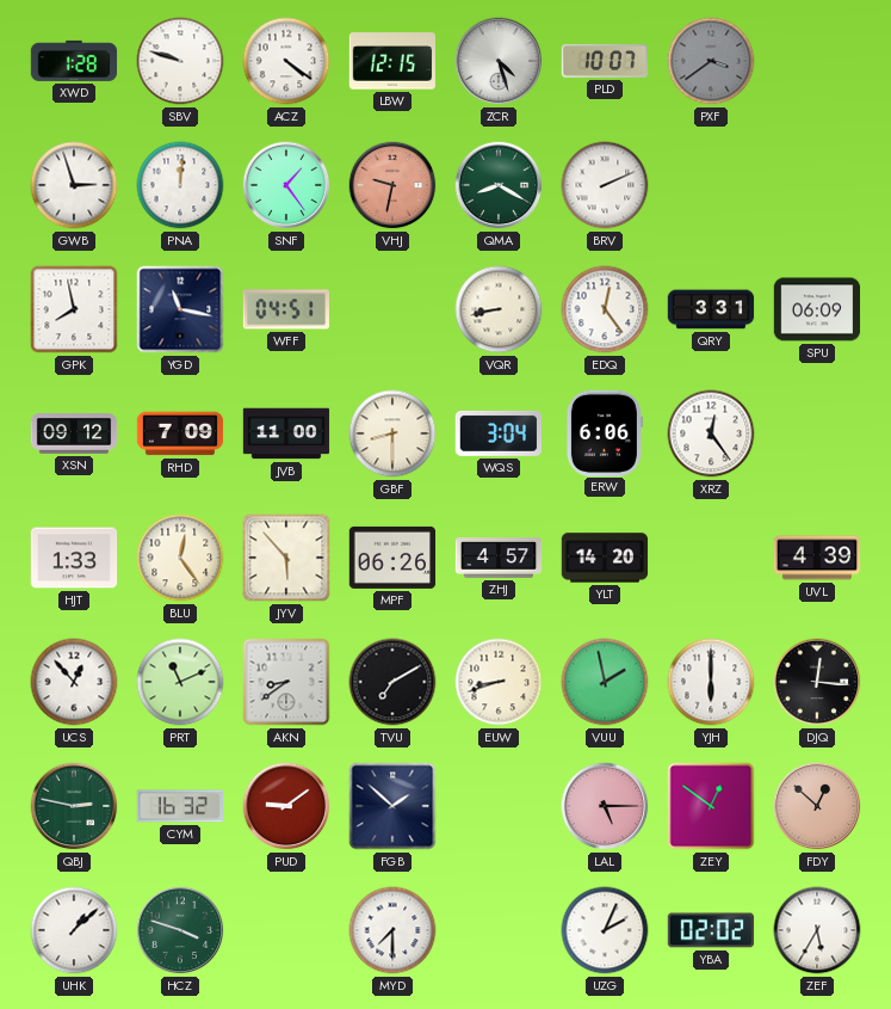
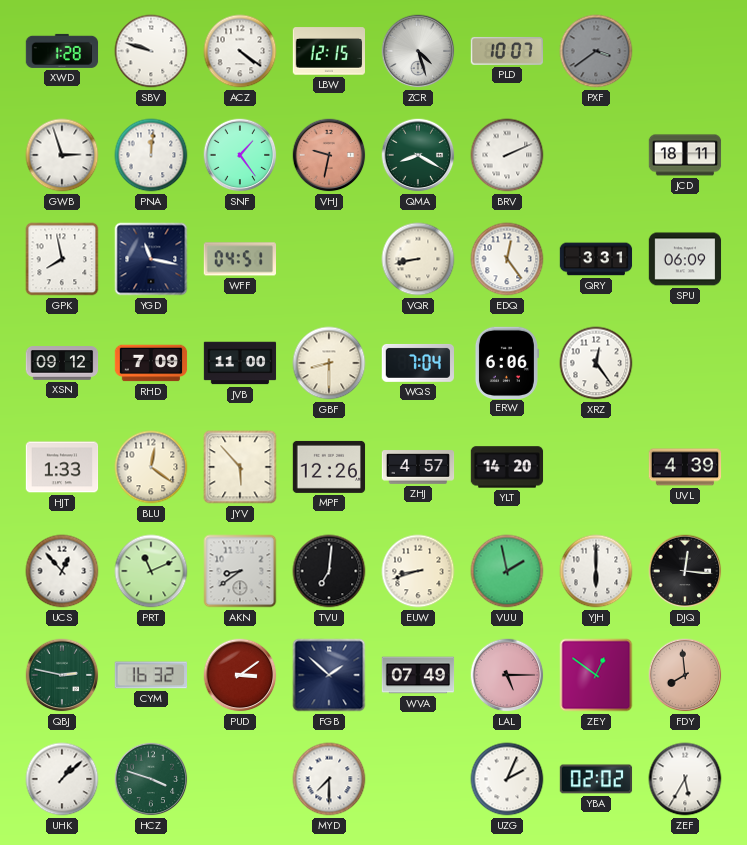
JCD: none -> 18:11
WQS: 3:04 -> 7:04
BLU: 12:24 -> 12:21
MPF: 06:26 -> 12:26
TVU: 7:10 -> 7:01
PUD: 9:09 -> 3:09
WVA: none -> 07:49
FDY: 12:52 -> 7:59
